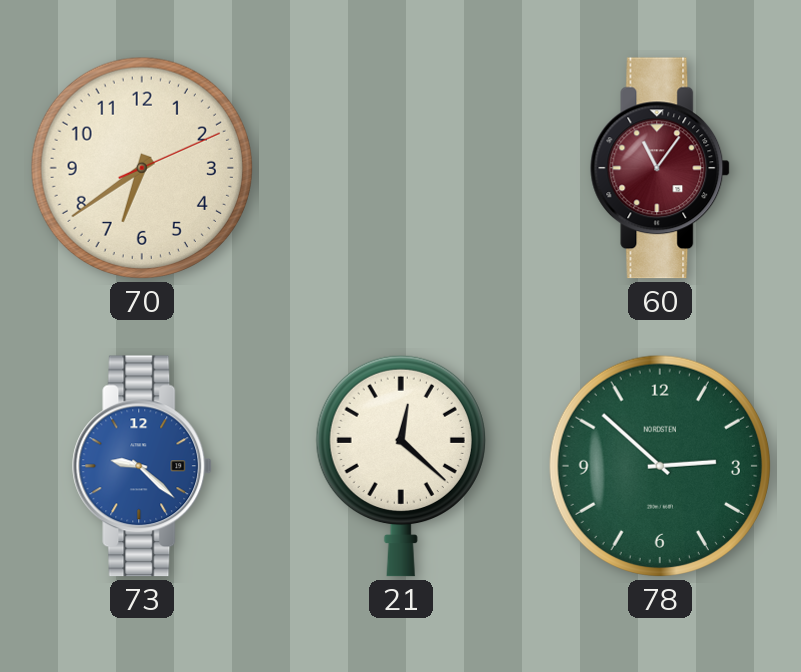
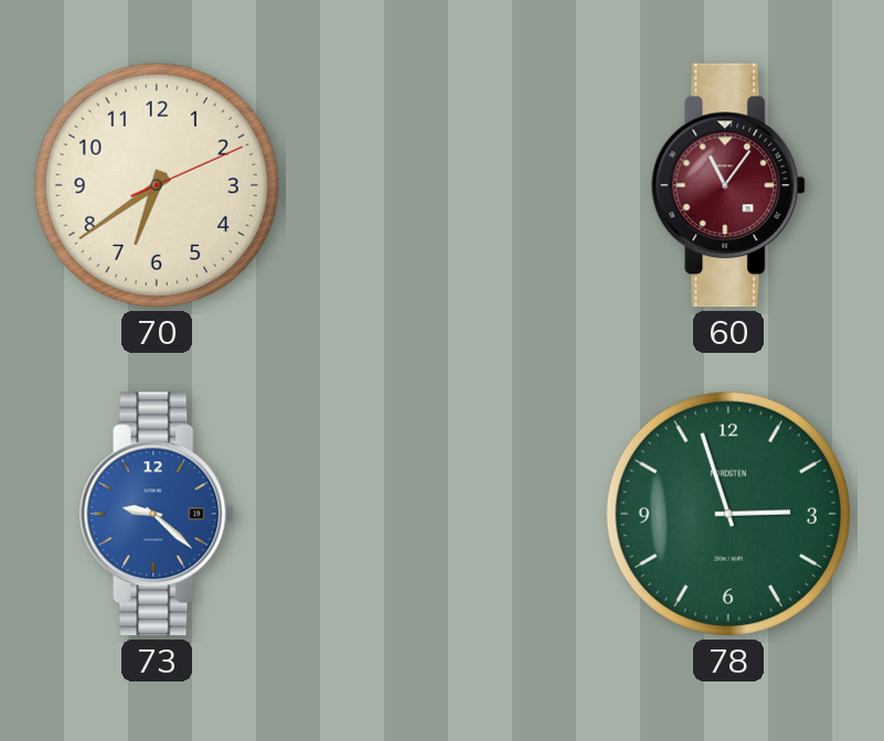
21: 12:22 -> none
78: 2:52 -> 2:57
